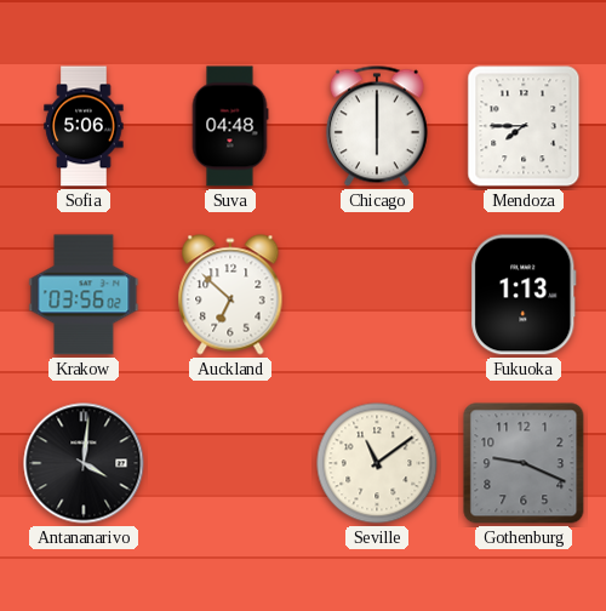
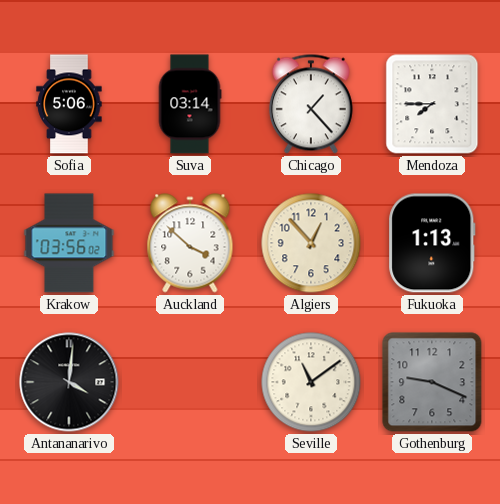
Suva: 04:48 -> 03:14
Chicago: 6:00 -> 1:23
Auckland: 6:52 -> 3:52
Algiers: none -> 12:53
